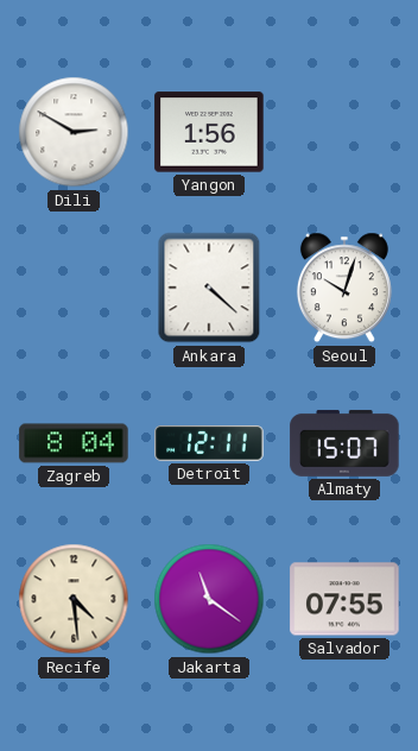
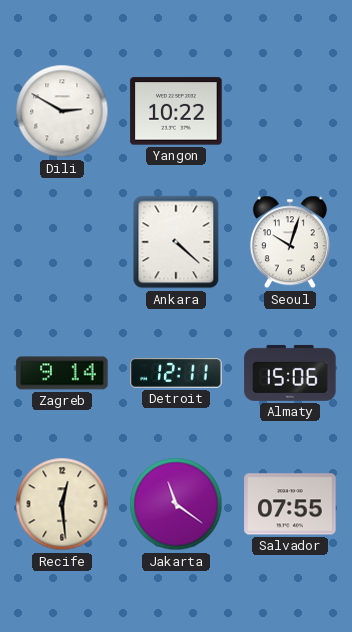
Yangon: 1:56 -> 10:22
Zagreb: 8:04 -> 9:14
Almaty: 15:07 -> 15:06
Recife: 4:29 -> 12:29
